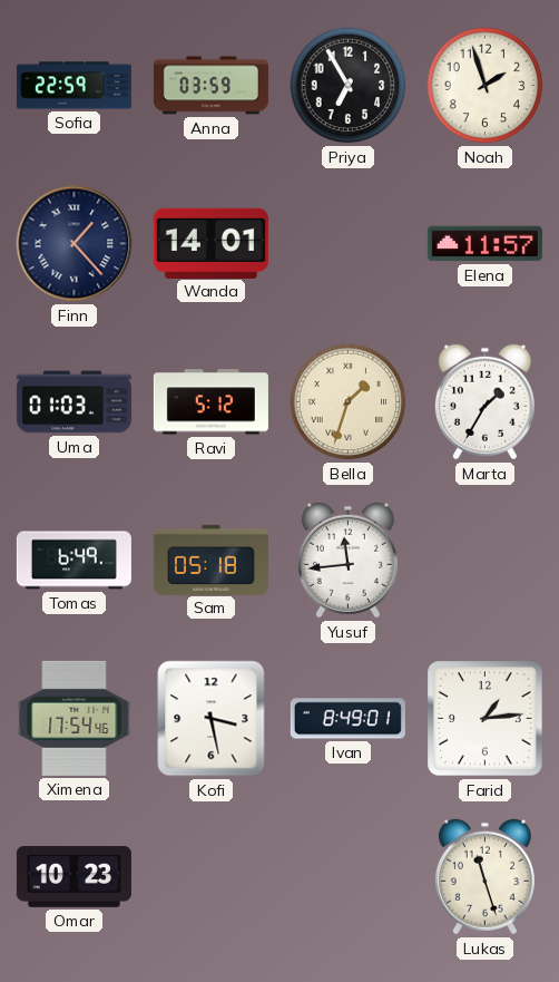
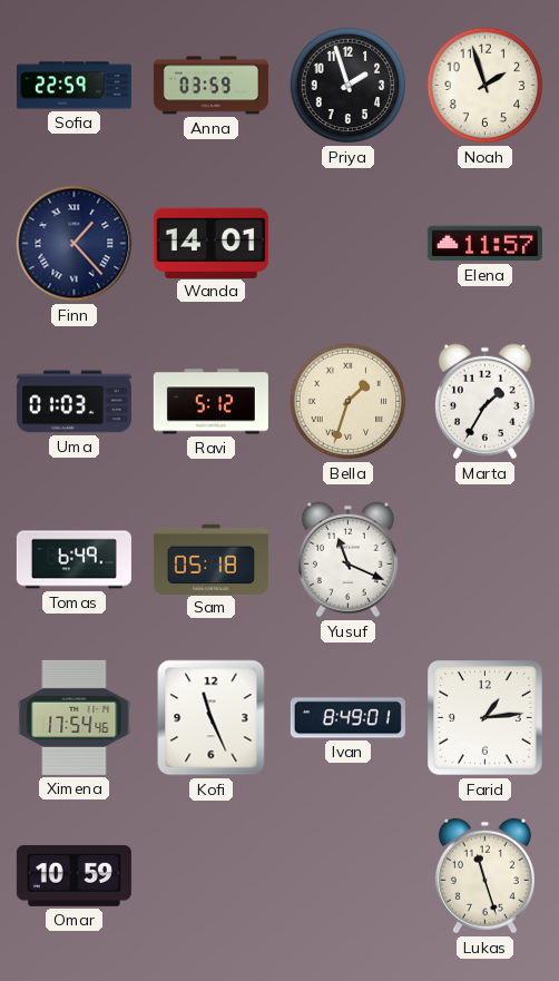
Priya: 6:55 -> 1:57
Yusuf: 11:44 -> 11:19
Kofi: 3:28 -> 11:26
Omar: 10:23 -> 10:59
